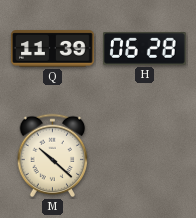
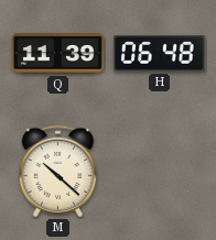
H: 06:28 -> 06:48
